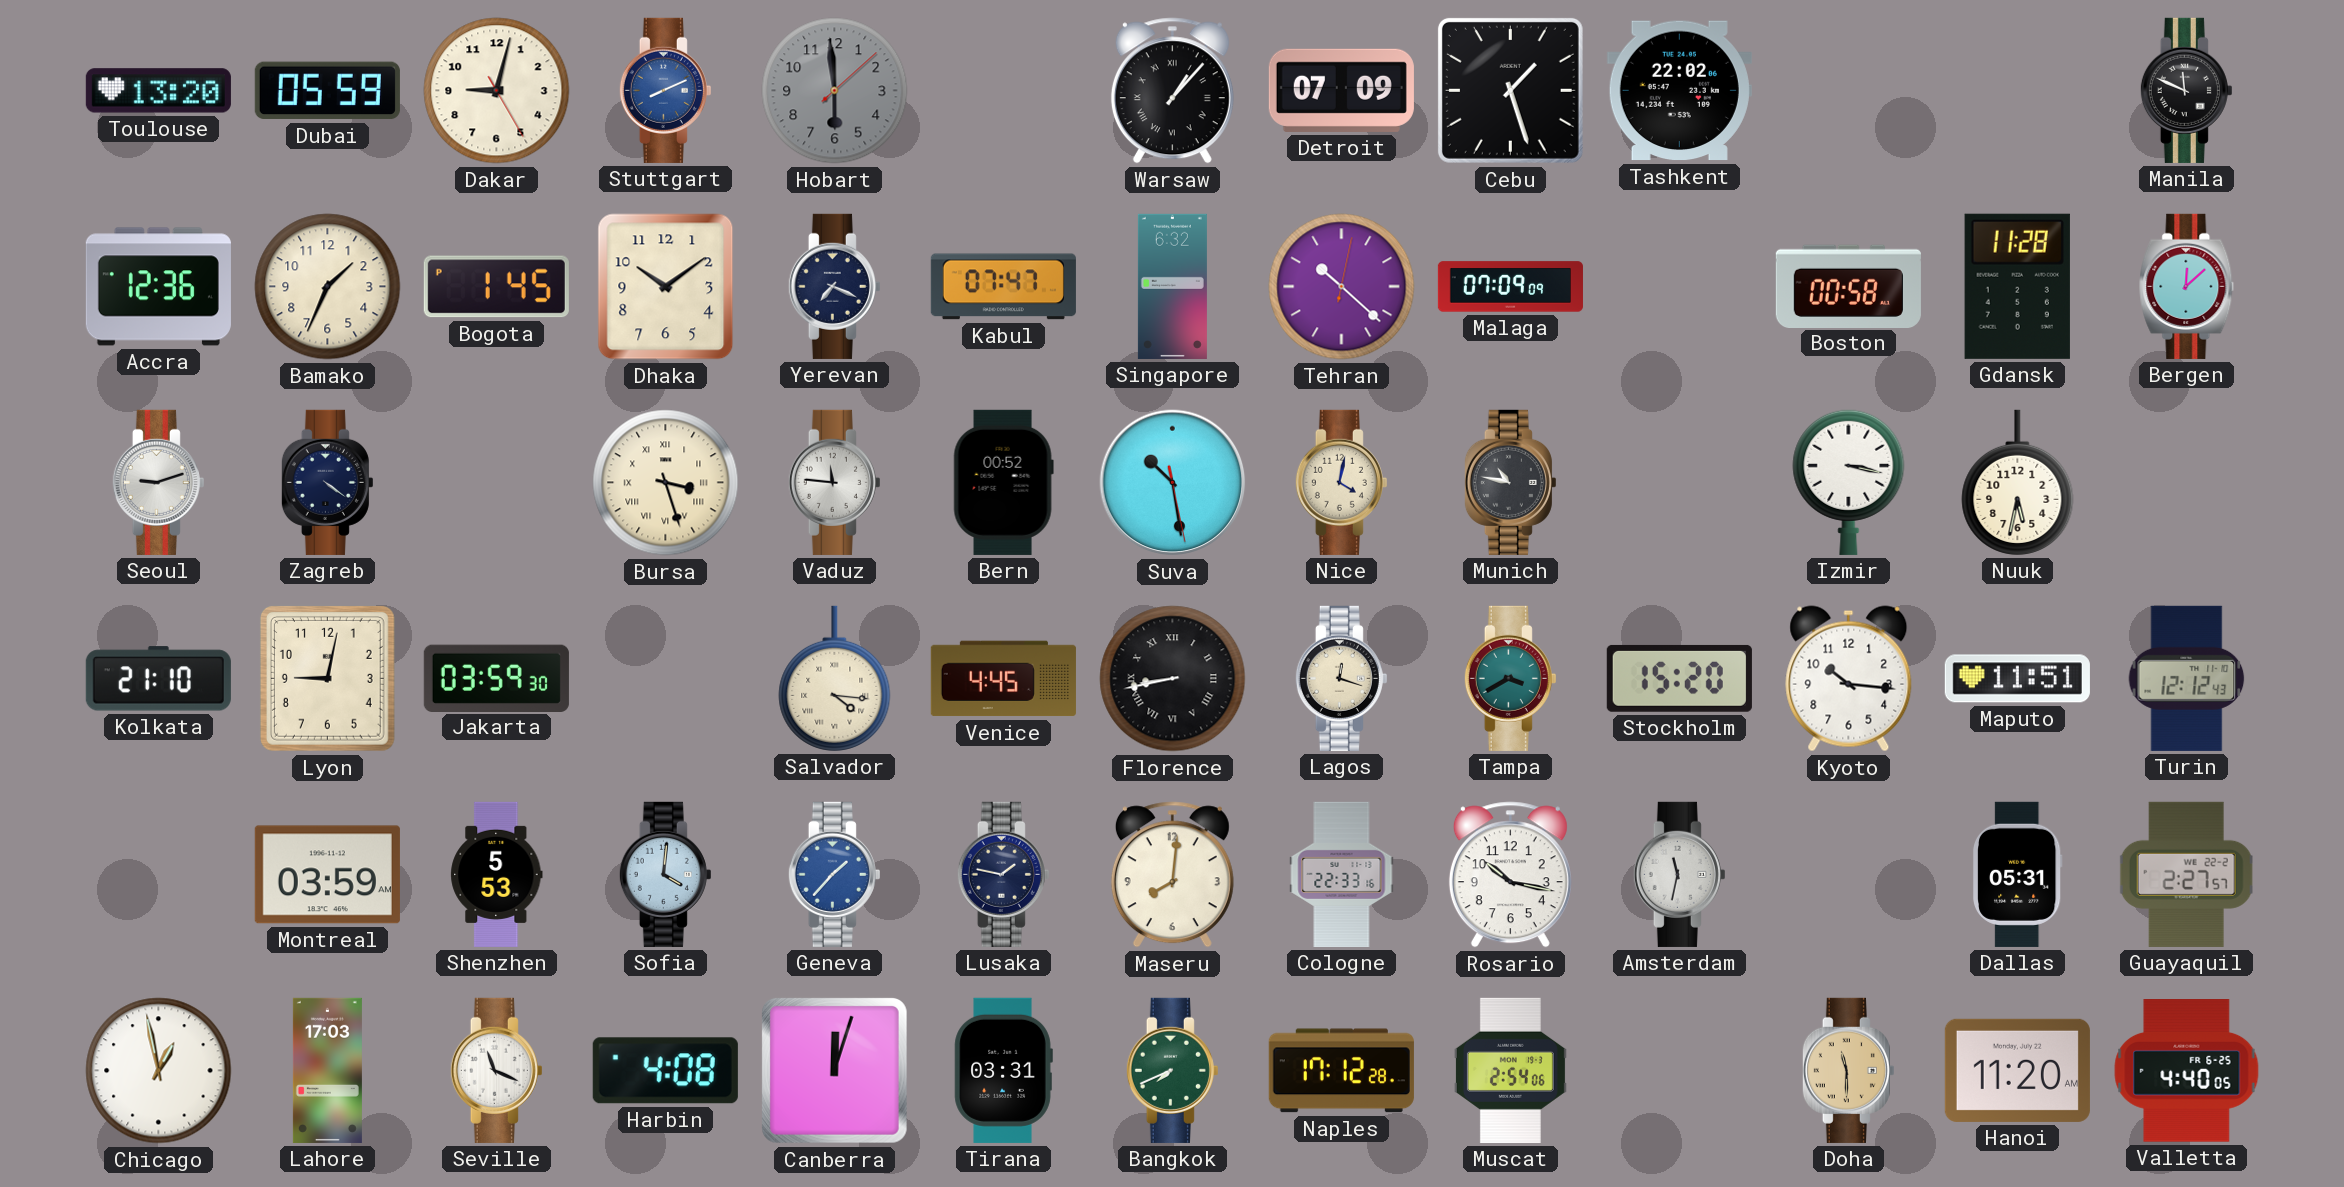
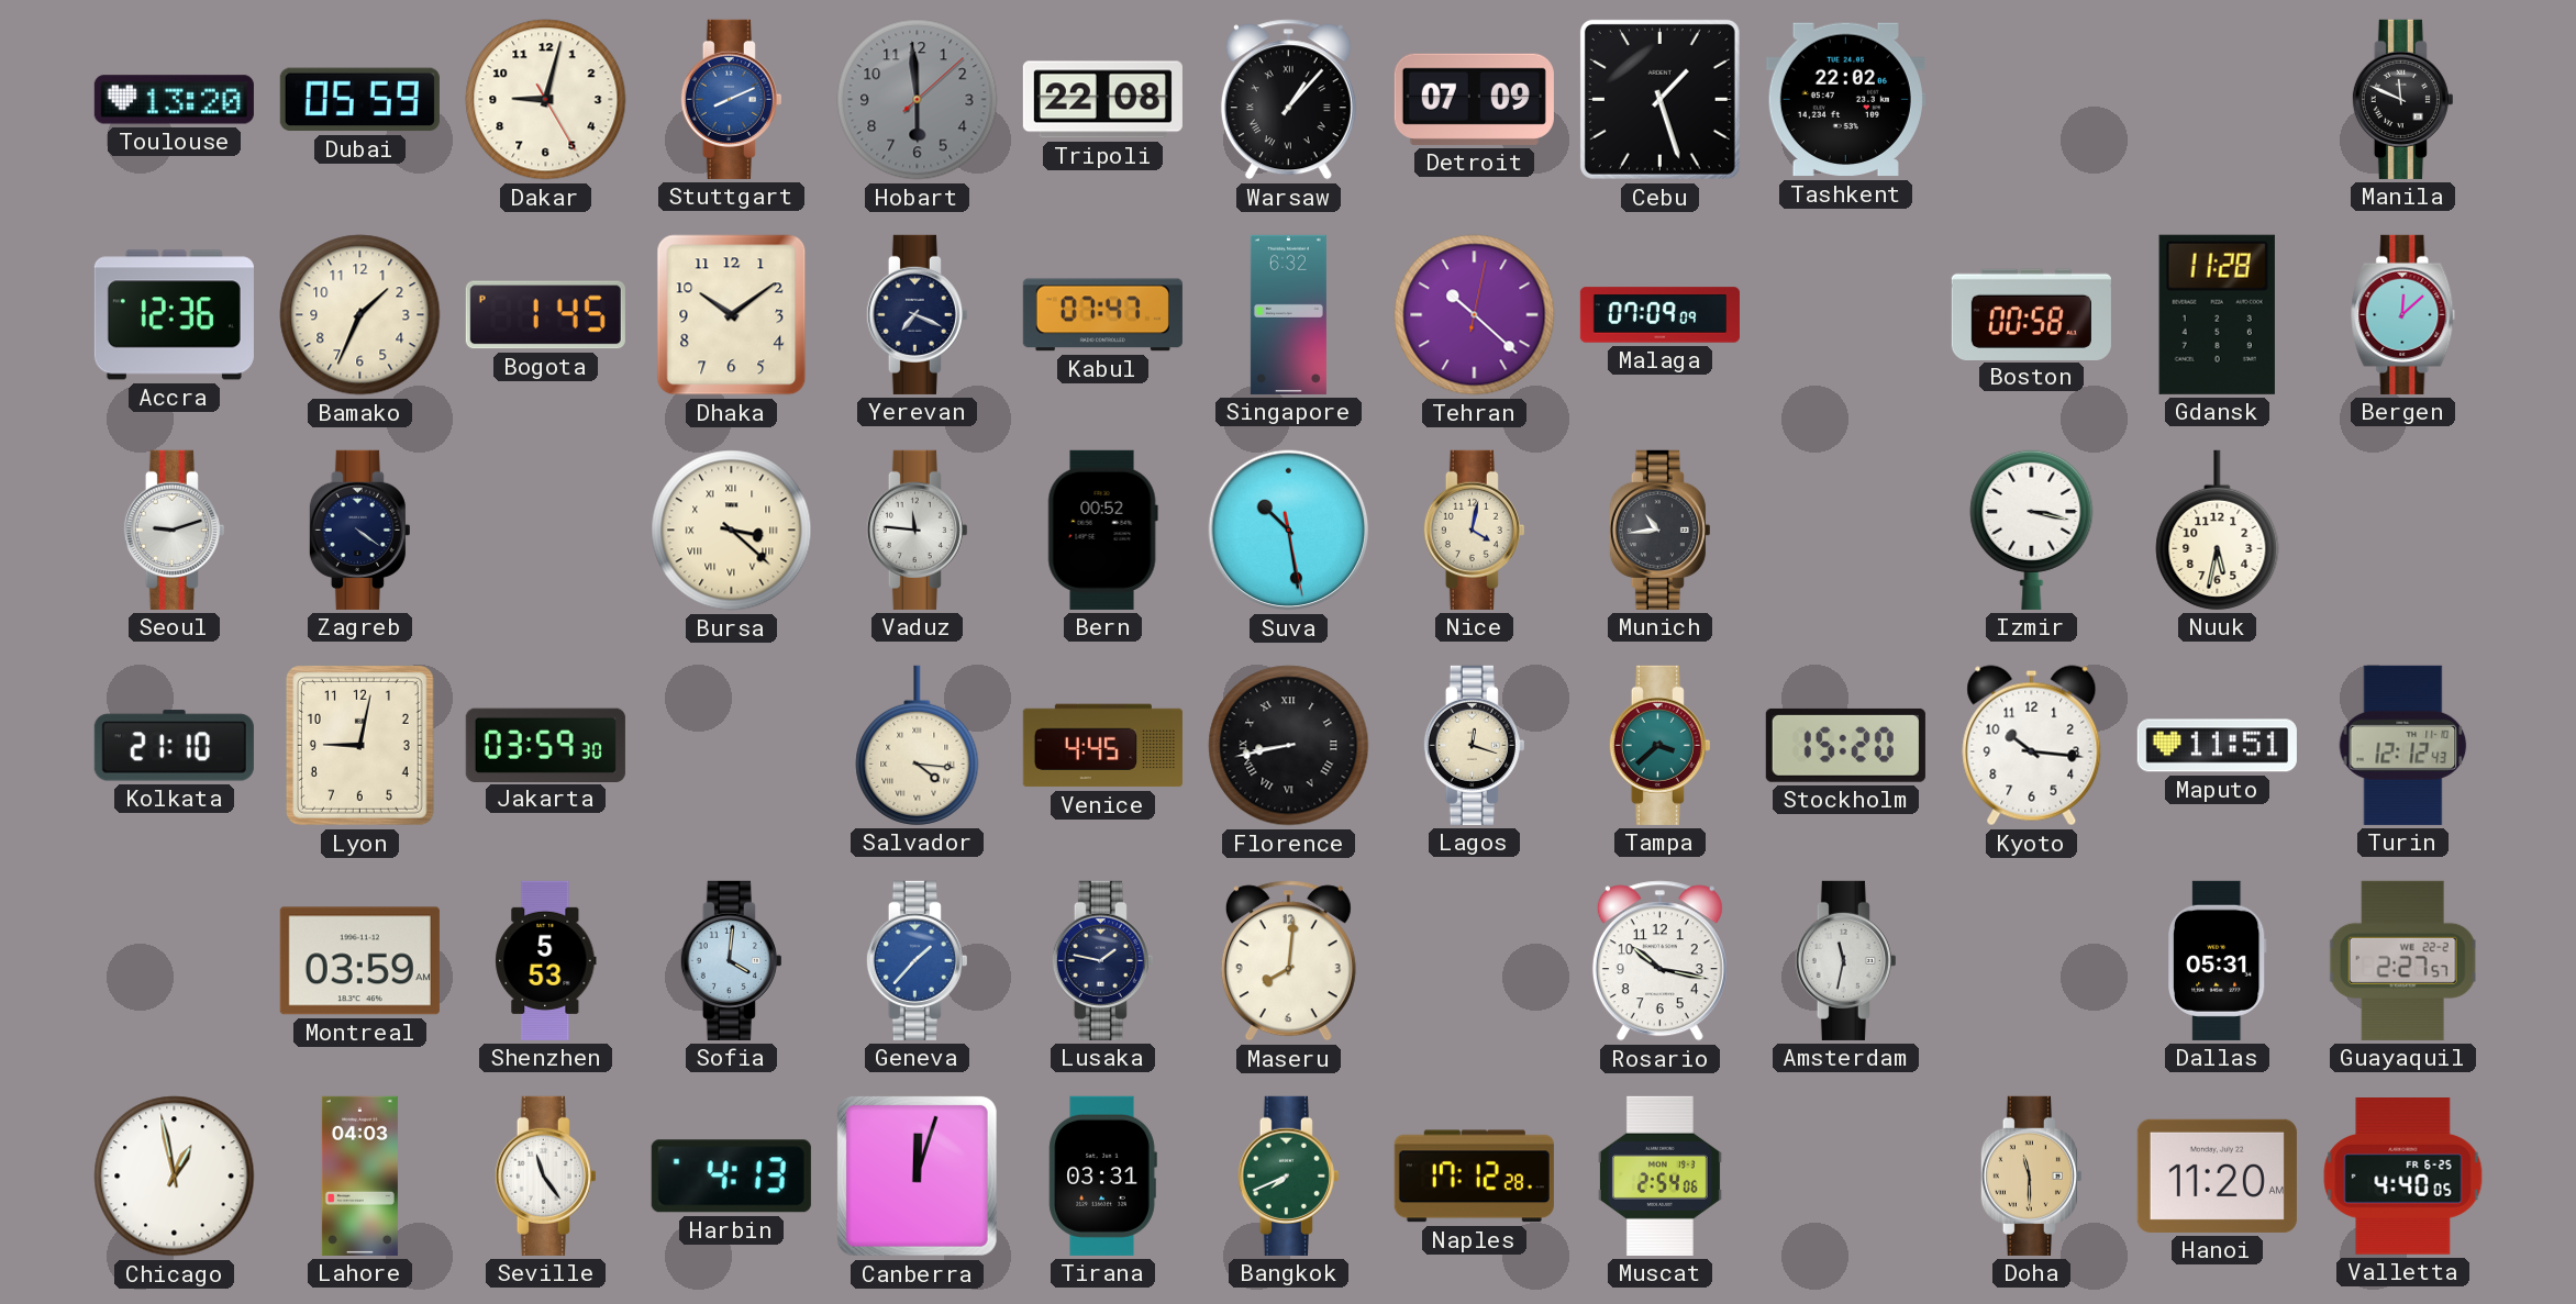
Tripoli: none -> 22:08
Bursa: 3:27 -> 3:22
Munich: 10:47 -> 10:44
Tampa: 3:40 -> 3:38
Cologne: 22:33 -> none
Lahore: 17:03 -> 04:03
Seville: 11:19 -> 11:24
Harbin: 4:08 -> 4:13
